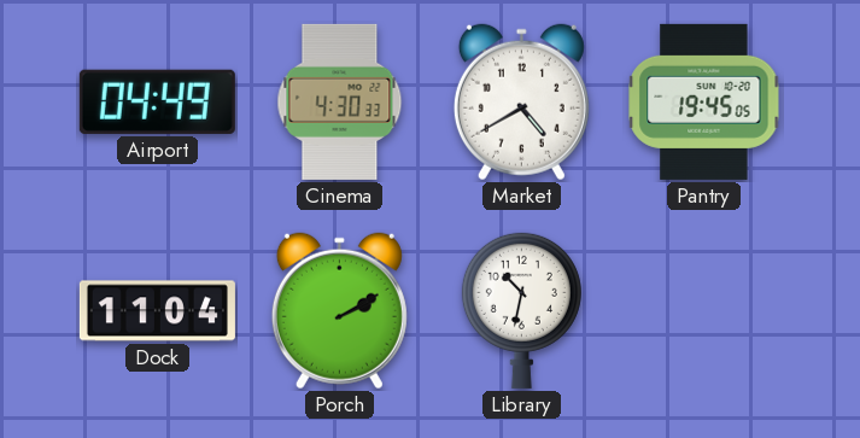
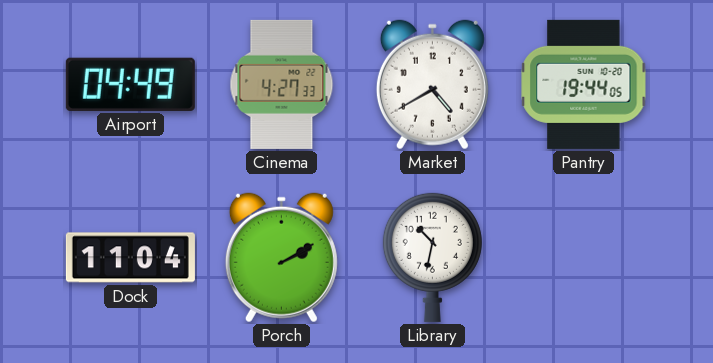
Cinema: 4:30 -> 4:27
Pantry: 19:45 -> 19:44
